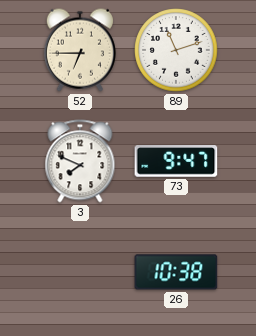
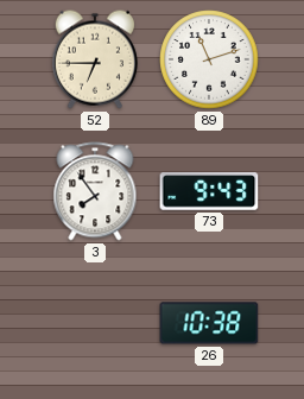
3: 7:49 -> 7:54
73: 9:47 -> 9:43
